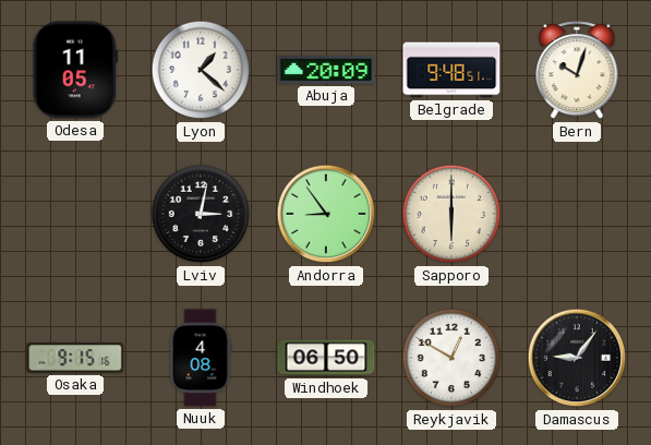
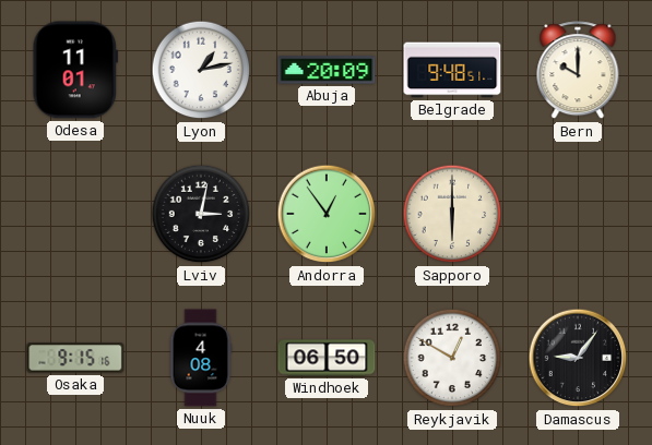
Odesa: 11:05 -> 11:01
Lyon: 1:22 -> 1:13
Bern: 10:03 -> 10:00
Andorra: 8:54 -> 12:54
